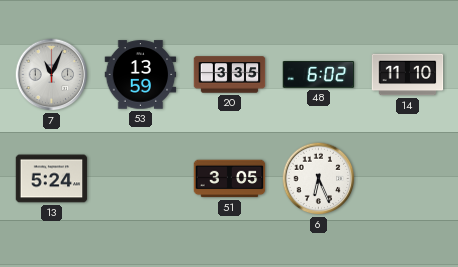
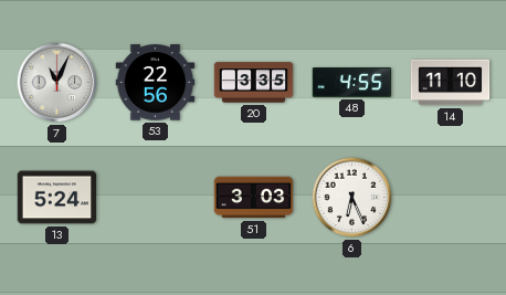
53: 13:59 -> 22:56
48: 6:02 -> 4:55
51: 3:05 -> 3:03
